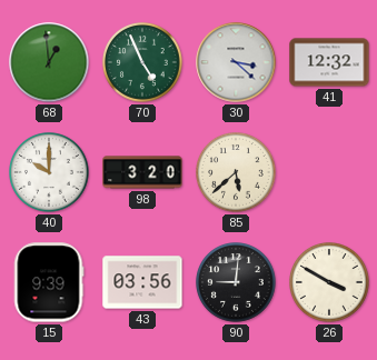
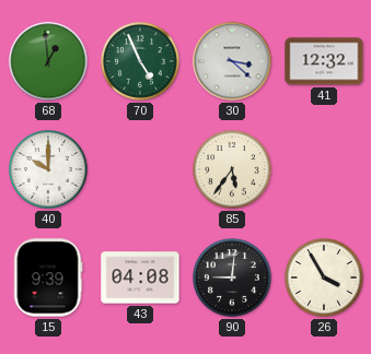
98: 3:20 -> none
85: 5:38 -> 5:36
43: 03:56 -> 04:08
26: 3:50 -> 3:55
